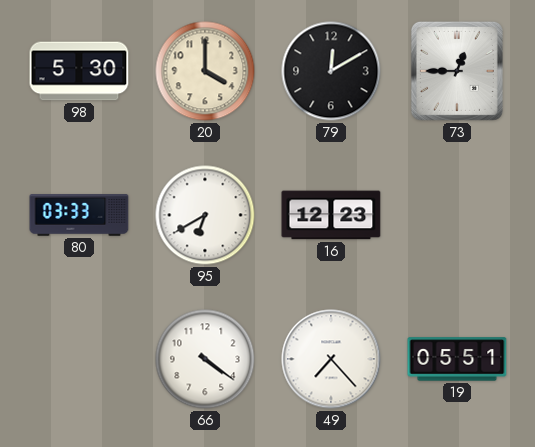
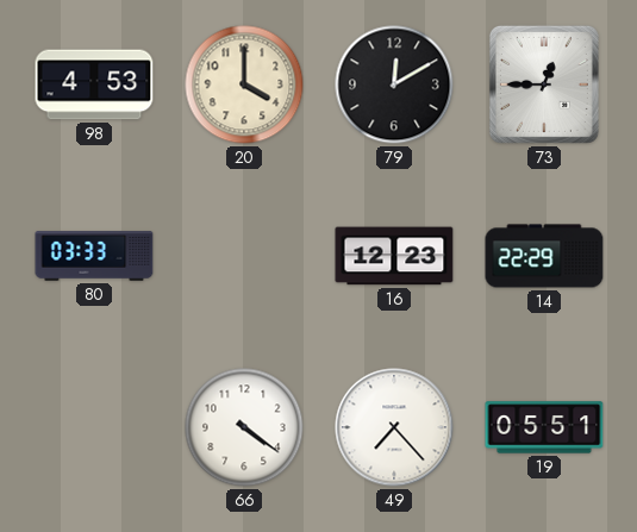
98: 5:30 -> 4:53
95: 6:40 -> none
14: none -> 22:29
